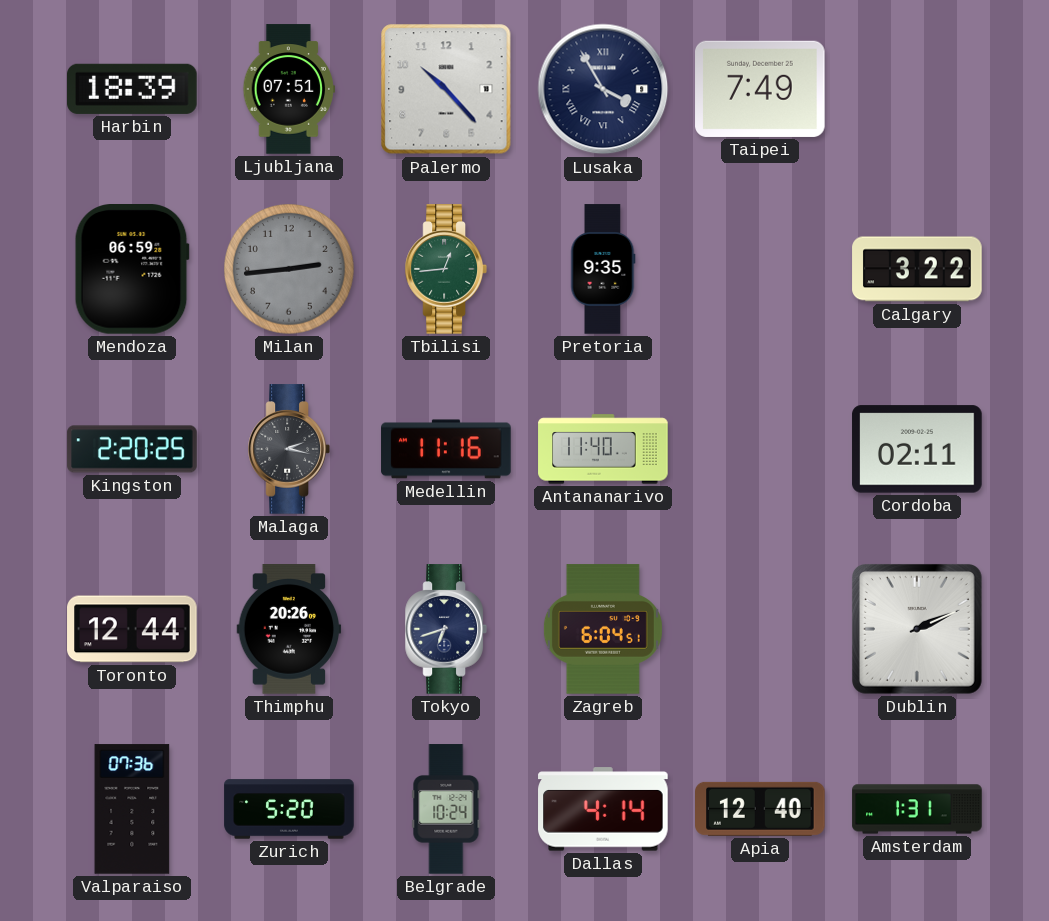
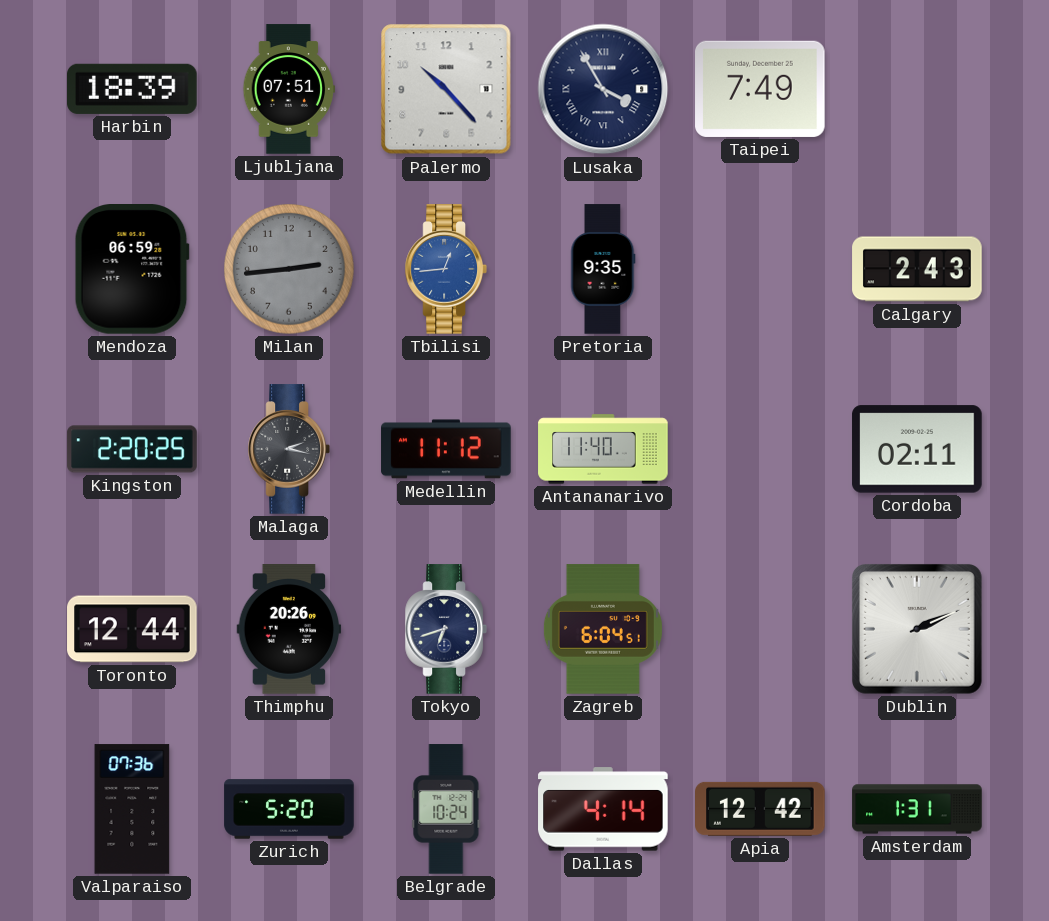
Tbilisi dial: green -> blue
Calgary: 3:22 -> 2:43
Medellin: 11:16 -> 11:12
Apia: 12:40 -> 12:42
